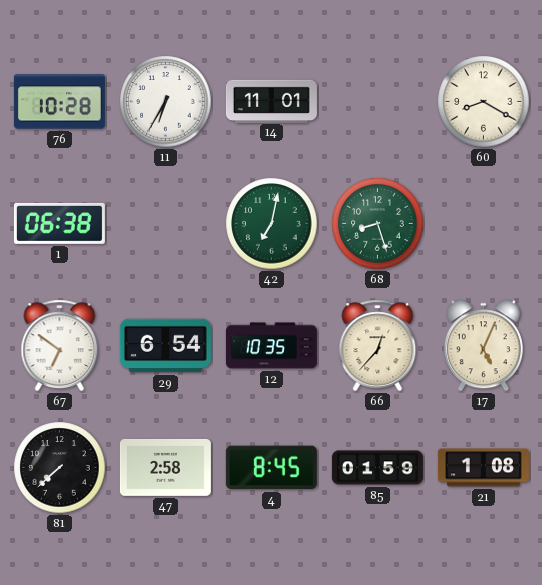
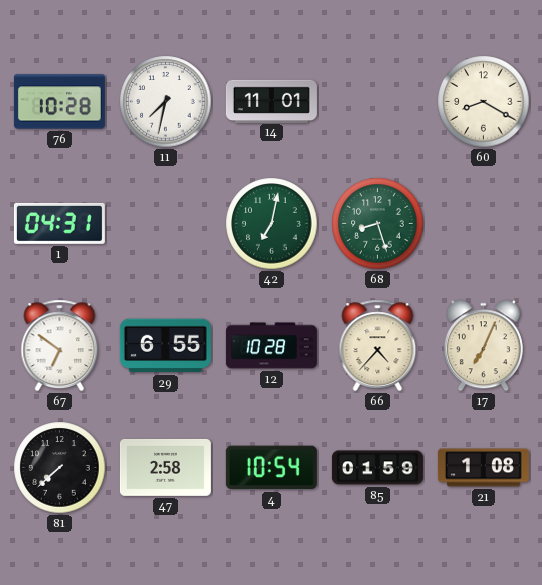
11: 6:35 -> 7:32
1: 06:38 -> 04:31
29: 6:54 -> 6:55
12: 10:35 -> 10:28
66: 12:37 -> 4:37
17: 5:04 -> 7:04
4: 8:45 -> 10:54
